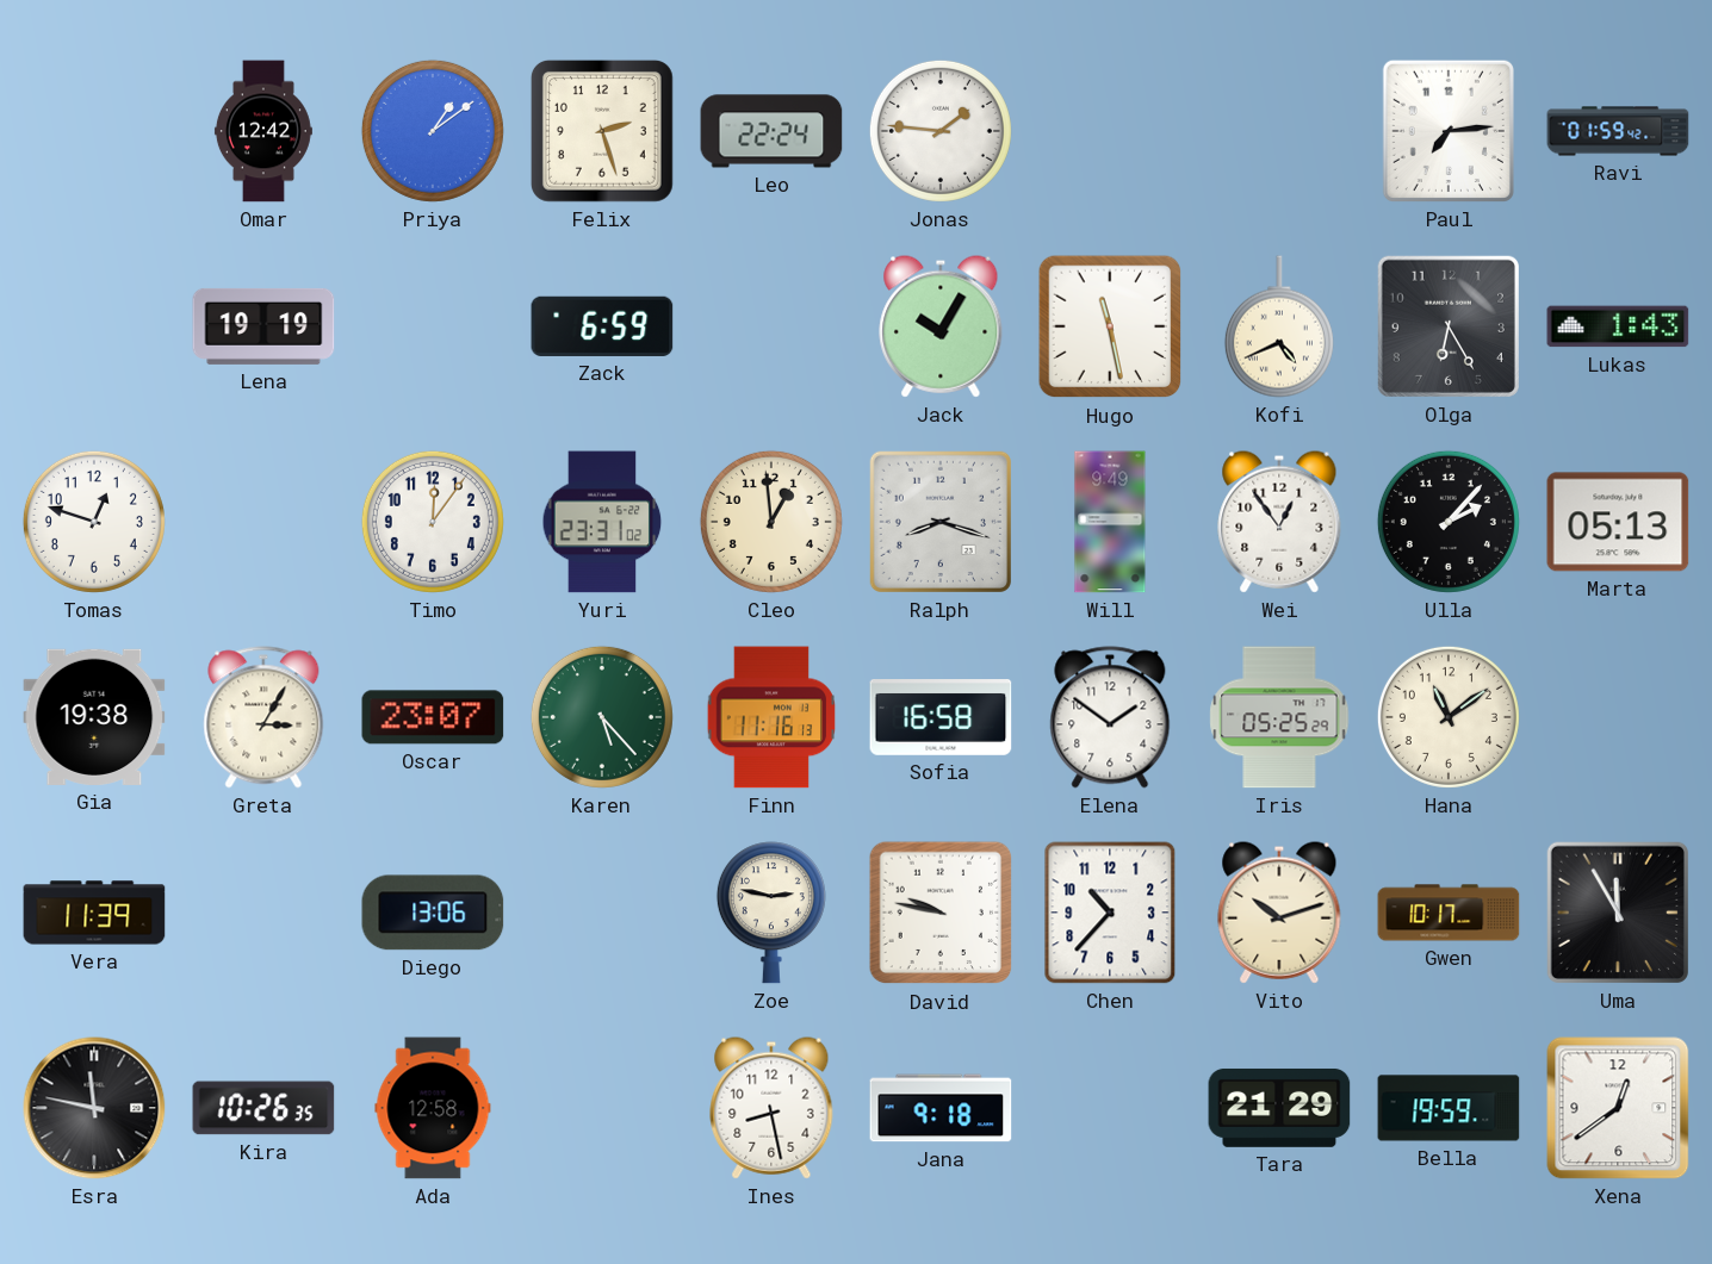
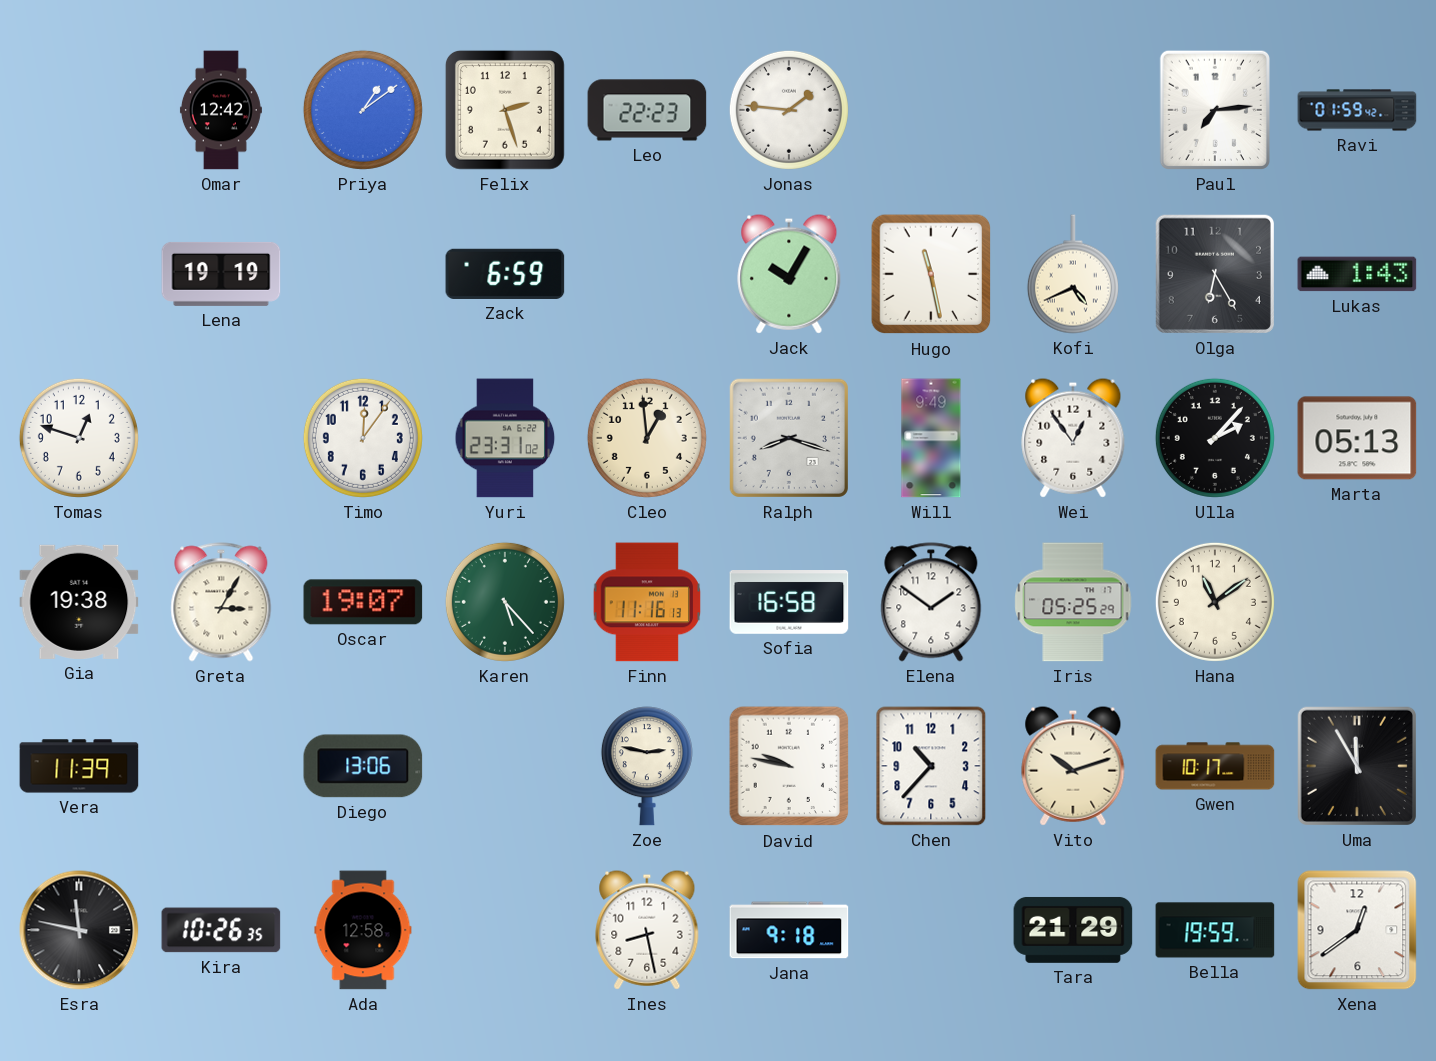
Leo: 22:24 -> 22:23
Oscar: 23:07 -> 19:07
